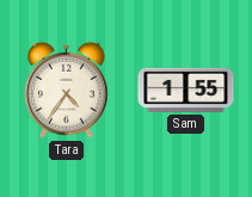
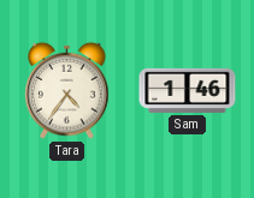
Sam: 1:55 -> 1:46
